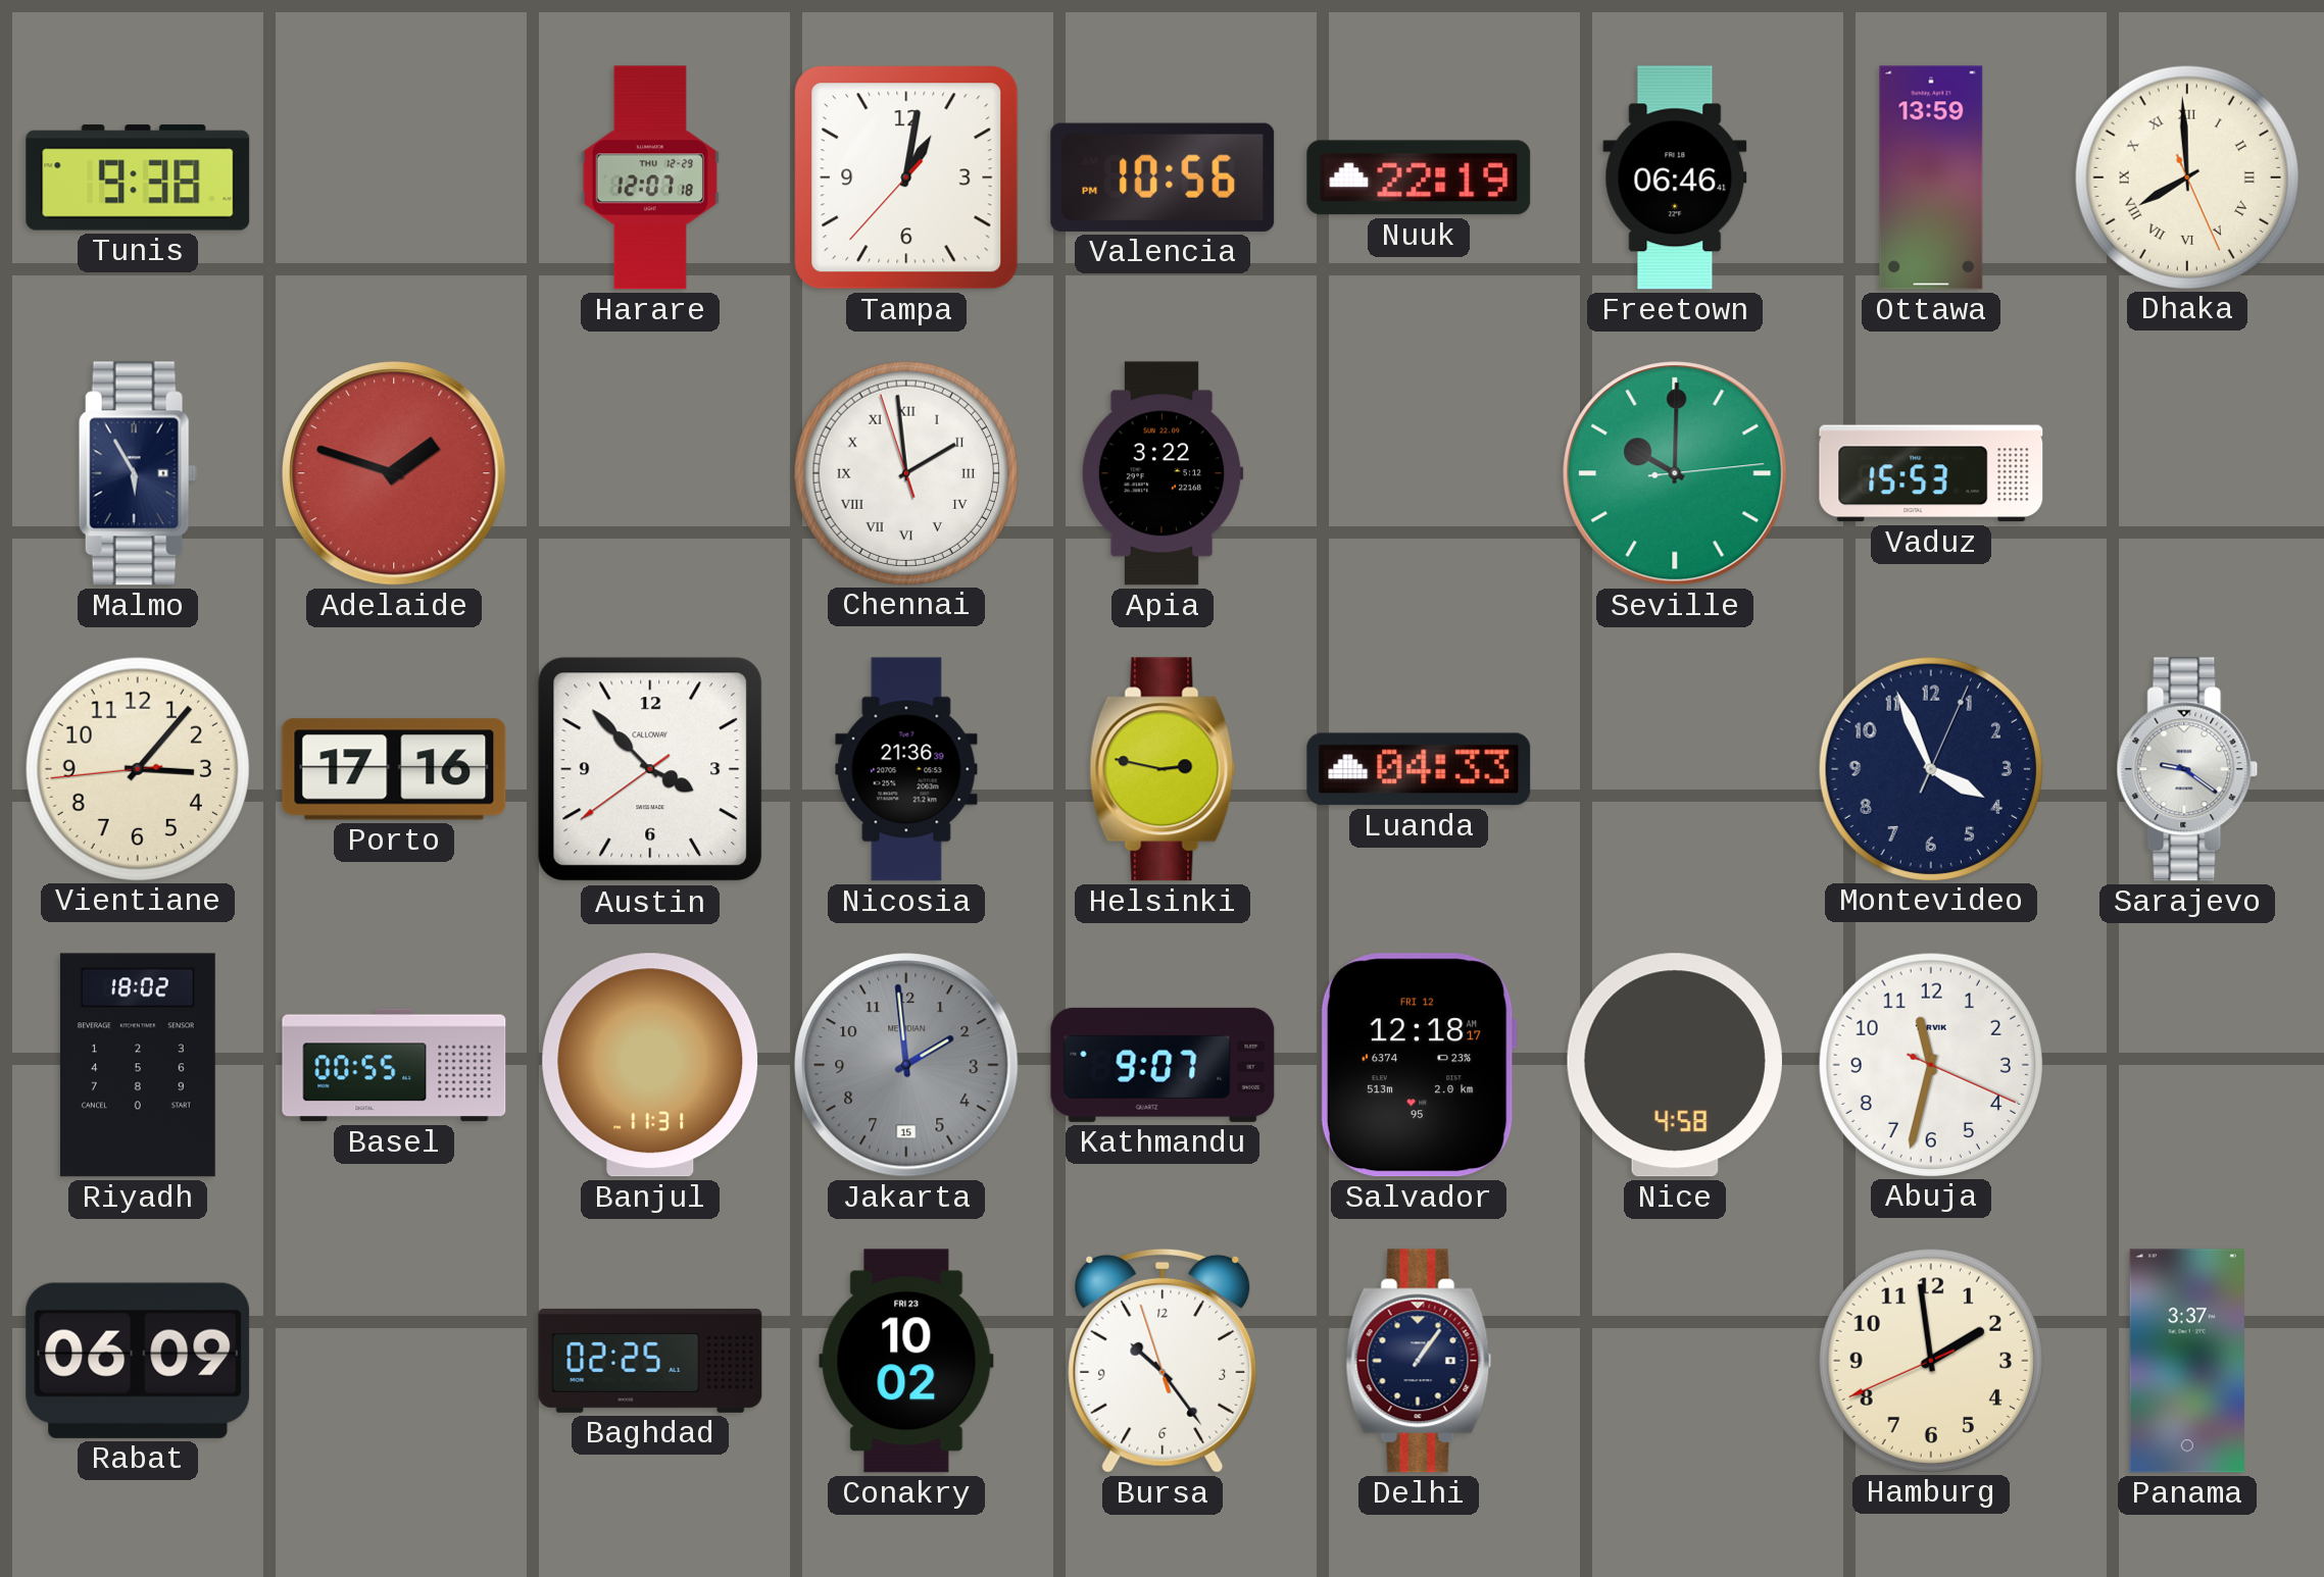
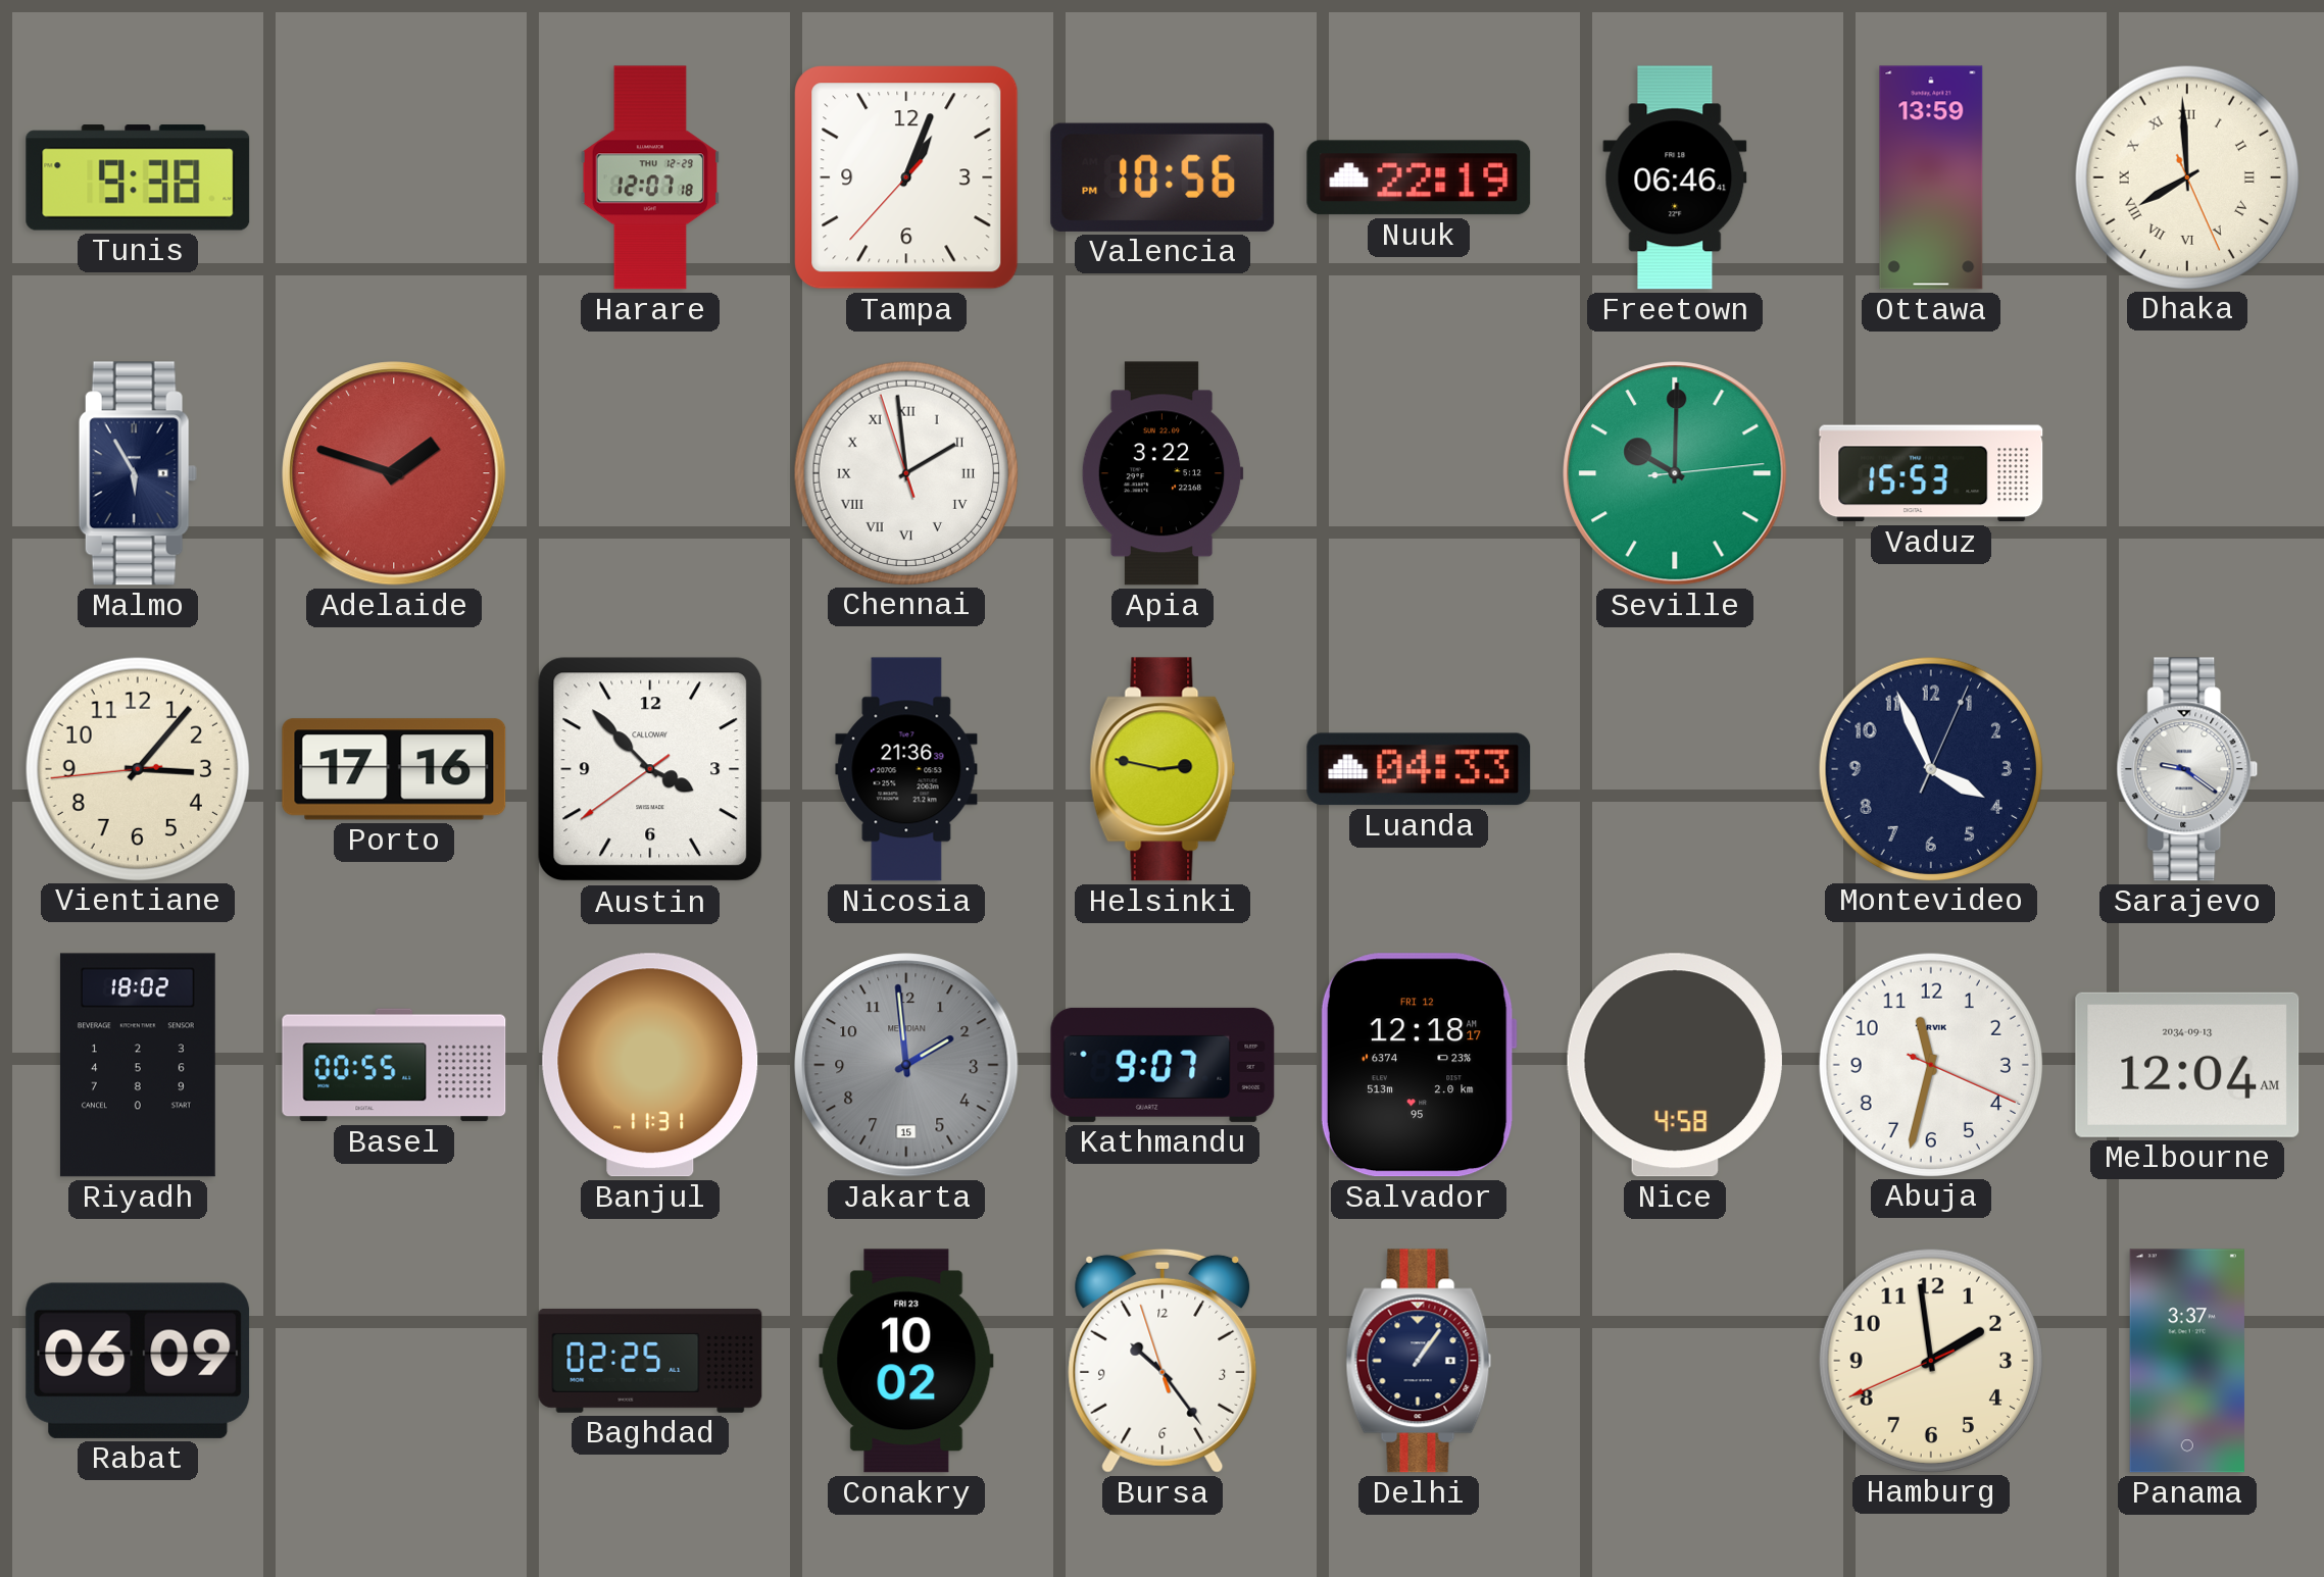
Tampa: 1:01 -> 1:03
Melbourne: none -> 12:04
